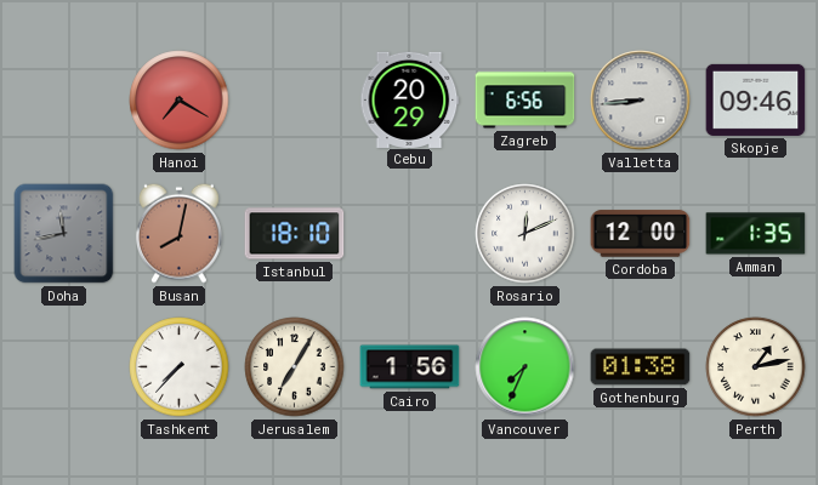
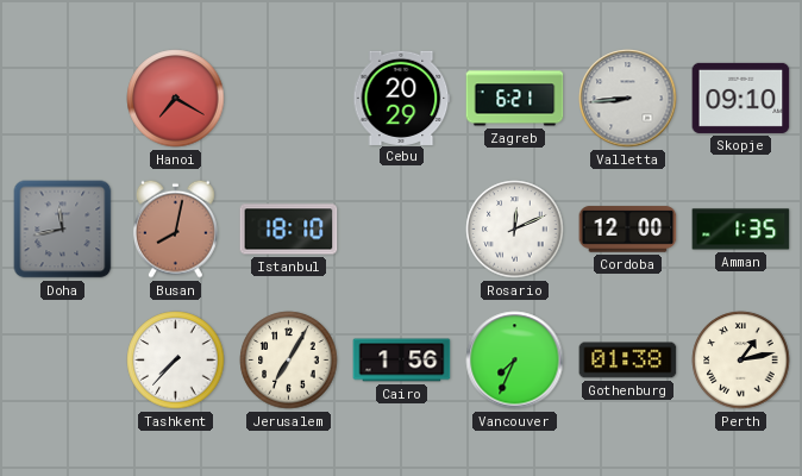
Zagreb: 6:56 -> 6:21
Skopje: 09:46 -> 09:10
